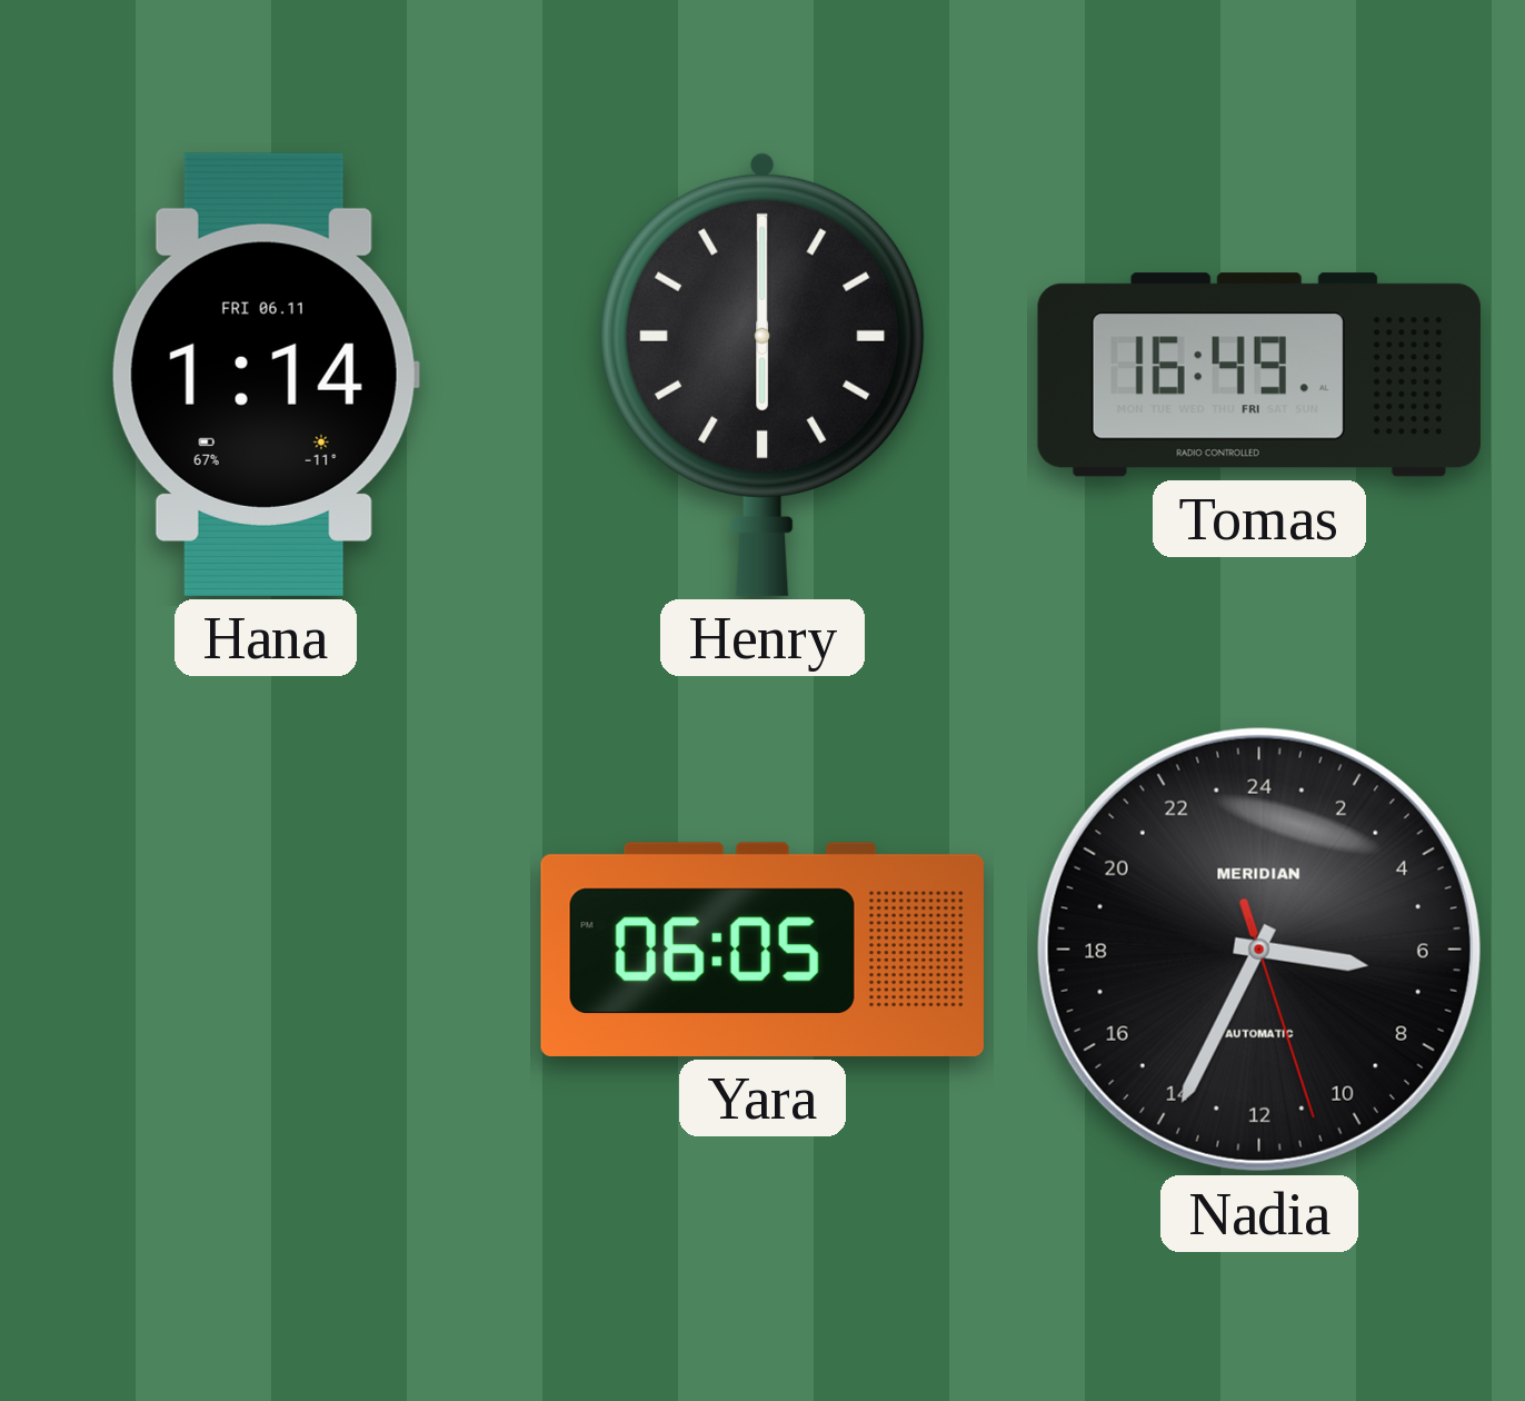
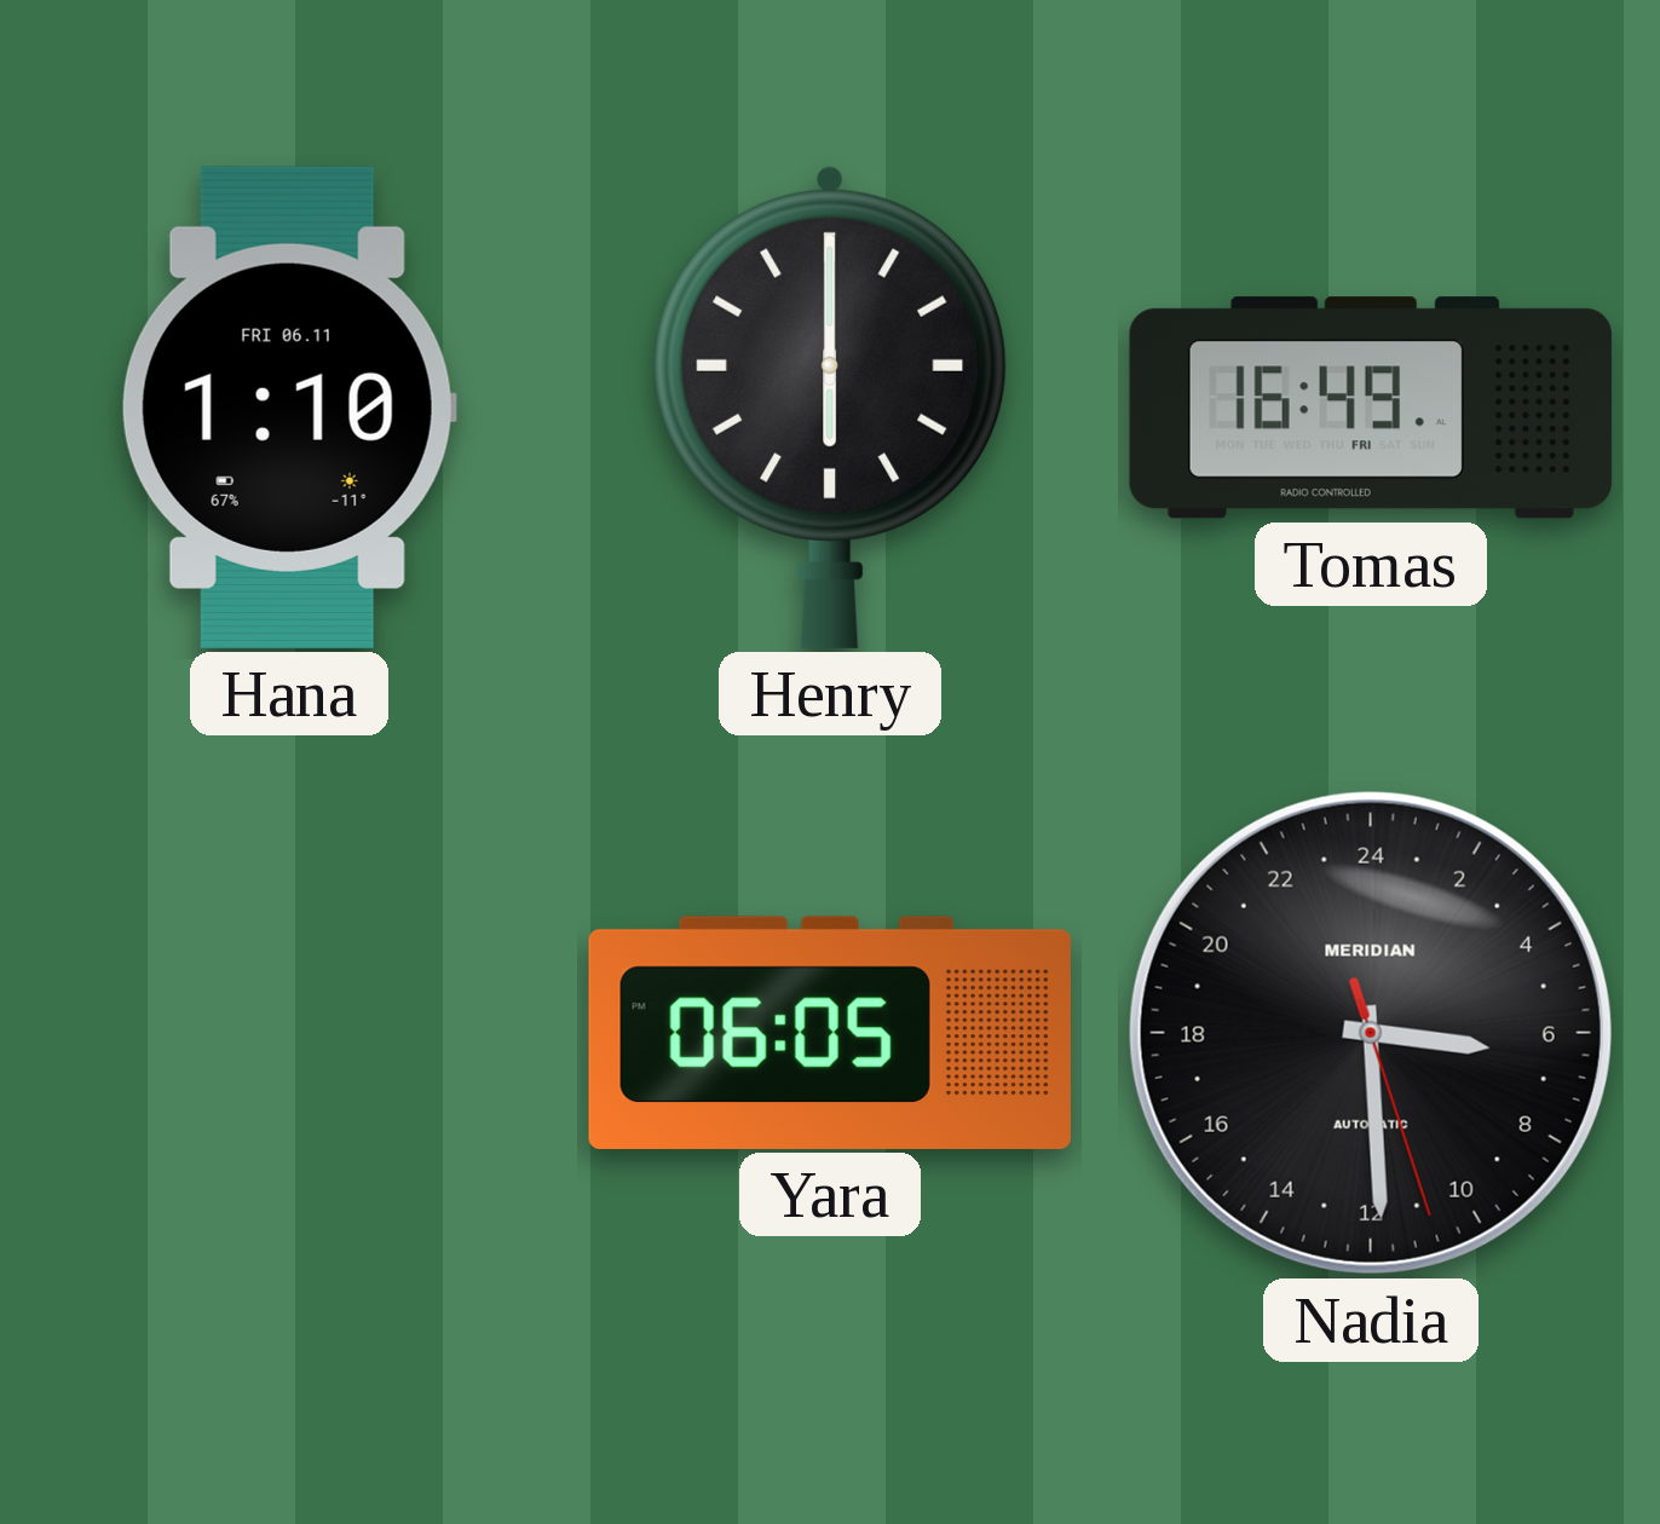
Hana: 1:14 -> 1:10
Nadia: 6:34 -> 6:29
